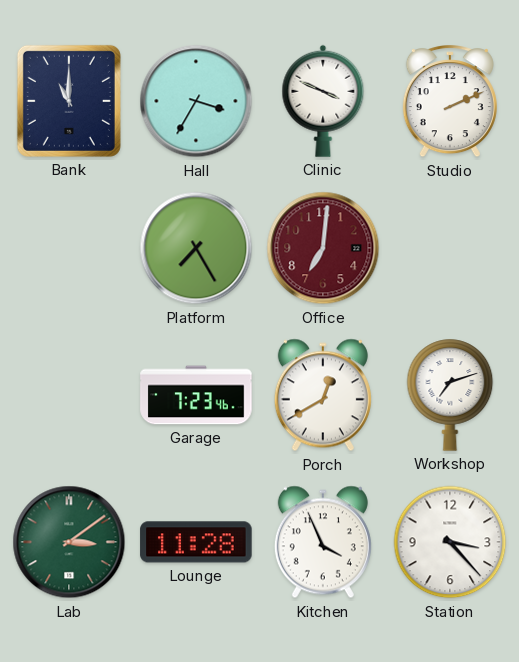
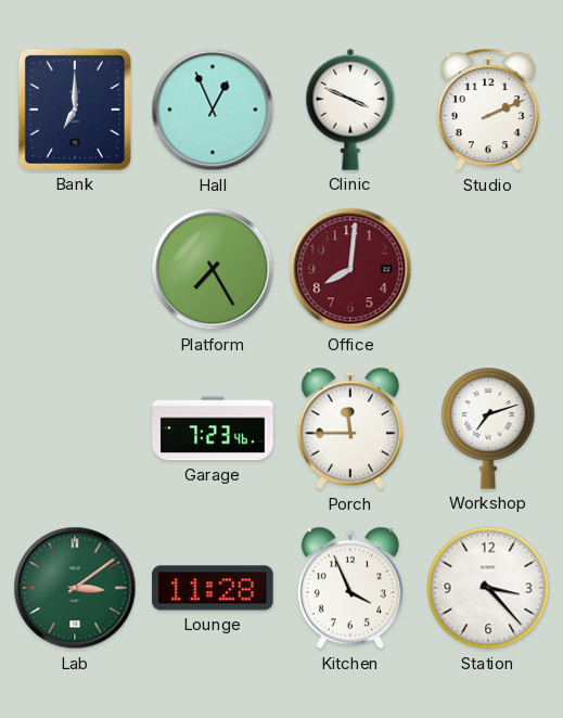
Bank: 11:00 -> 7:00
Hall: 3:35 -> 12:56
Office: 7:01 -> 8:01
Porch: 12:40 -> 11:45
